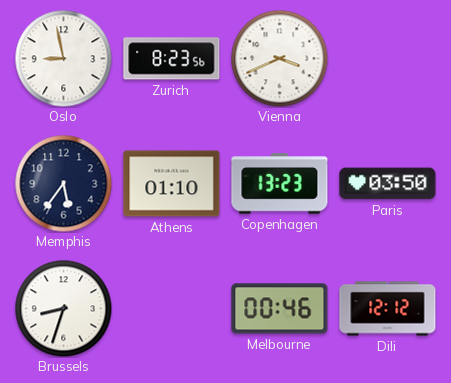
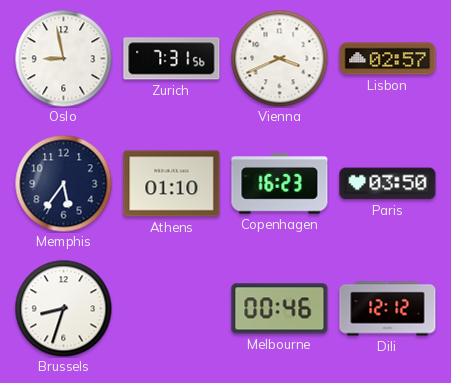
Zurich: 8:23 -> 7:31
Lisbon: none -> 02:57
Copenhagen: 13:23 -> 16:23
